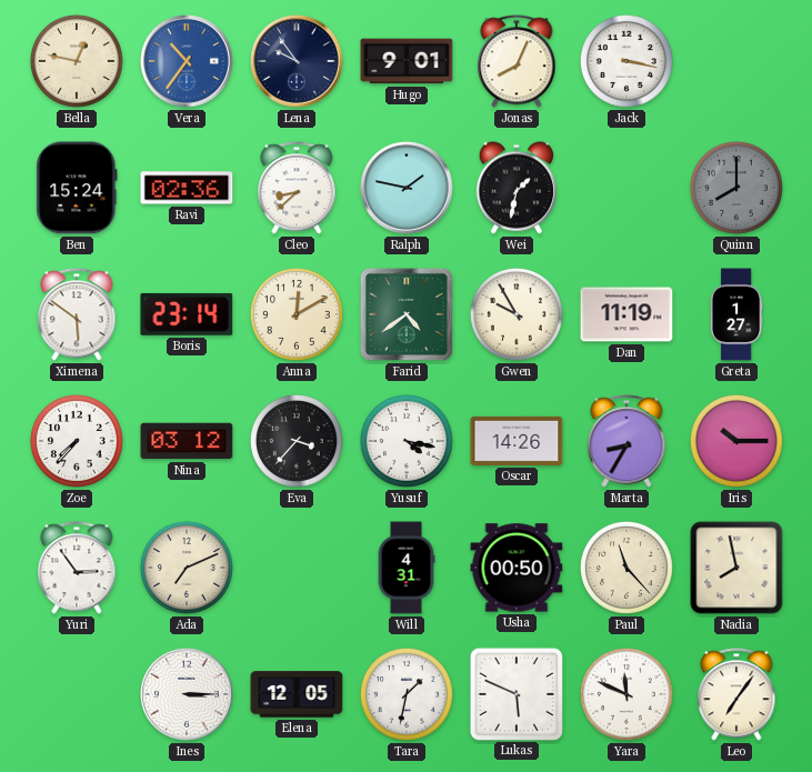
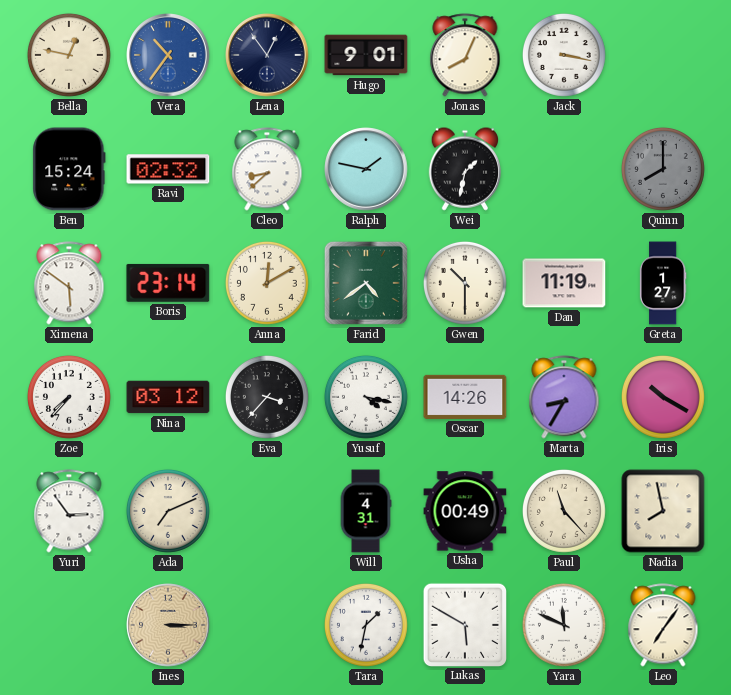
Lena: 9:54 -> 12:54
Ravi: 02:36 -> 02:32
Gwen: 9:55 -> 10:30
Iris: 10:15 -> 10:20
Usha: 00:50 -> 00:49
Ines dial: white -> champagne
Elena: 12:05 -> none
Lukas: 5:49 -> 5:50
